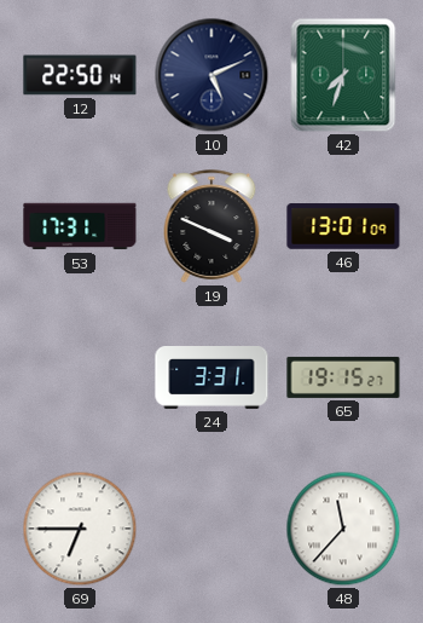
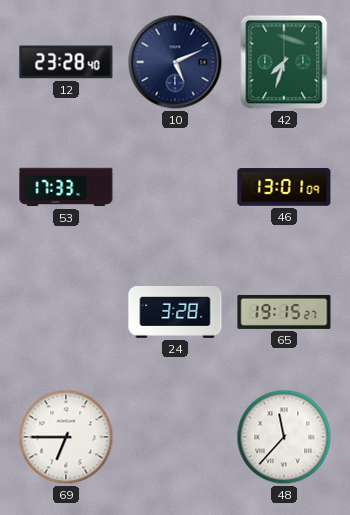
12: 22:50 -> 23:28
53: 17:31 -> 17:33
19: 3:49 -> none
24: 3:31 -> 3:28
